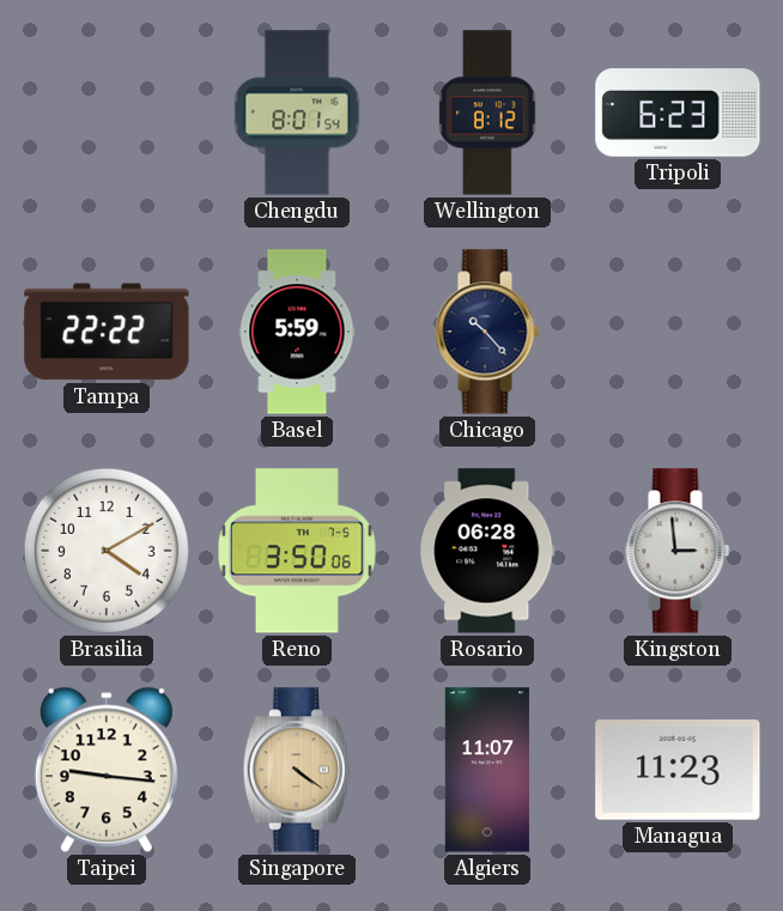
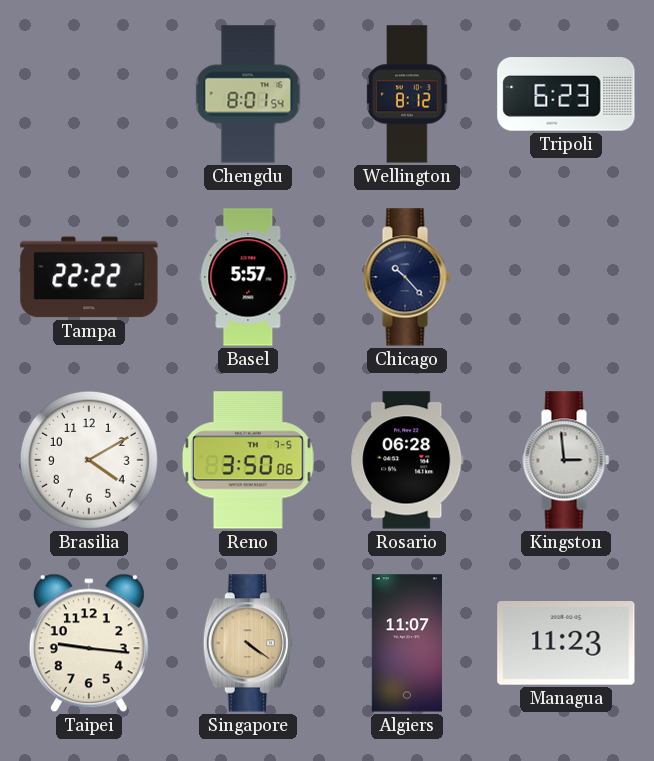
Basel: 5:59 -> 5:57
